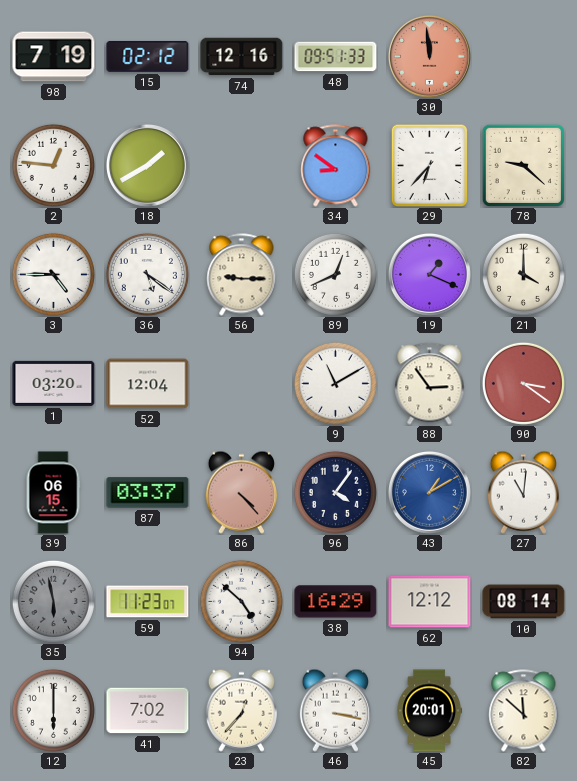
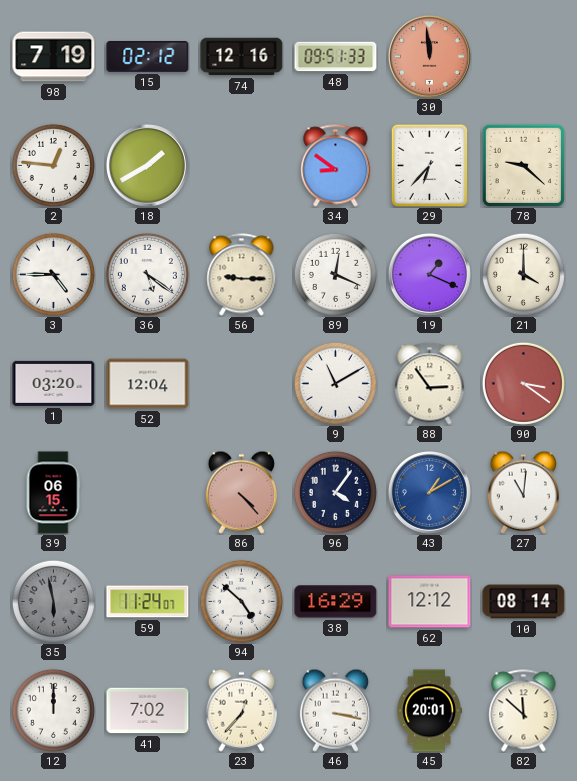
89: 12:41 -> 12:19
87: 03:37 -> none
59: 11:23 -> 11:24
12: 6:00 -> 12:00
